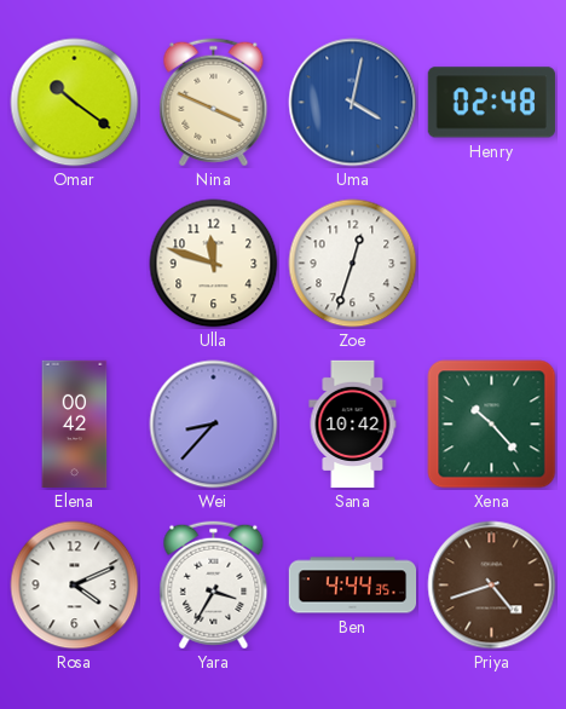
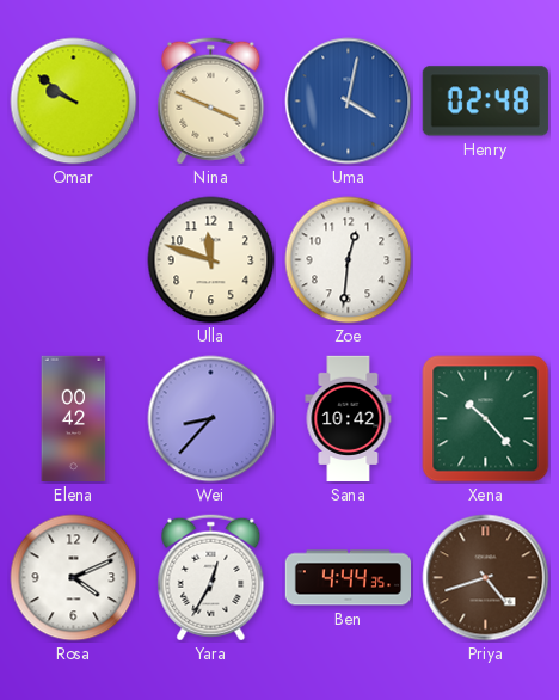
Omar: 10:21 -> 9:51
Zoe: 12:33 -> 12:31
Yara: 3:35 -> 12:35
